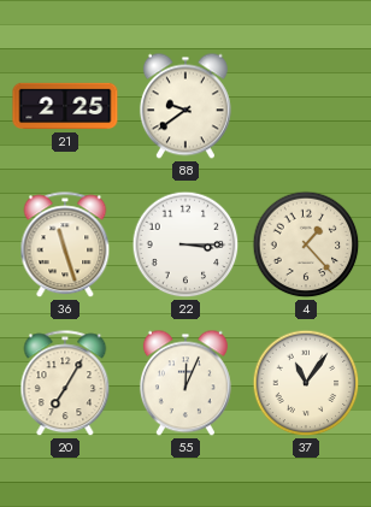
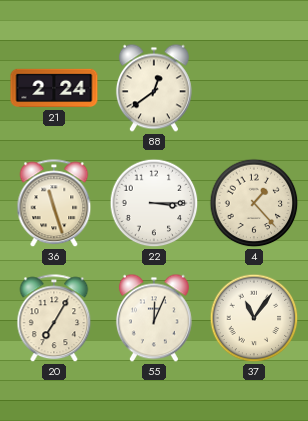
21: 2:25 -> 2:24
88: 9:39 -> 12:39
